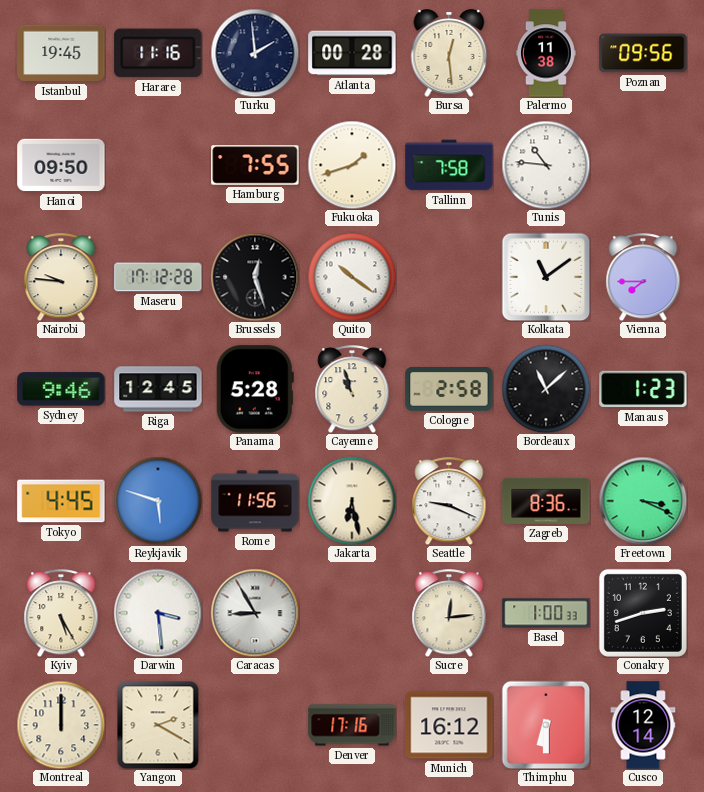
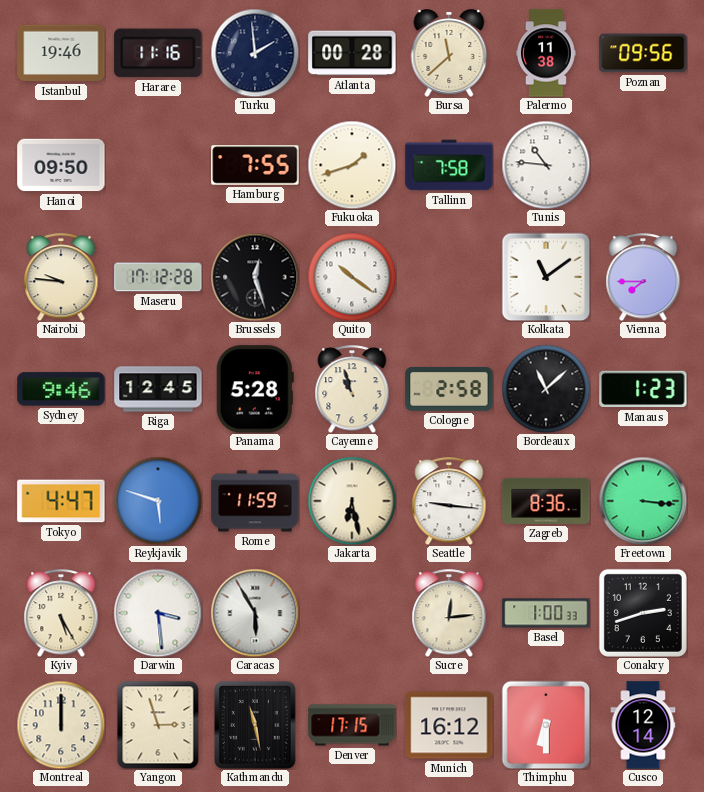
Istanbul: 19:45 -> 19:46
Bursa: 12:29 -> 11:38
Tokyo: 4:45 -> 4:47
Rome: 11:56 -> 11:59
Seattle: 9:19 -> 9:16
Freetown: 3:19 -> 3:16
Caracas: 8:55 -> 5:55
Yangon: 2:20 -> 2:57
Kathmandu: none -> 11:28
Denver: 17:16 -> 17:15
